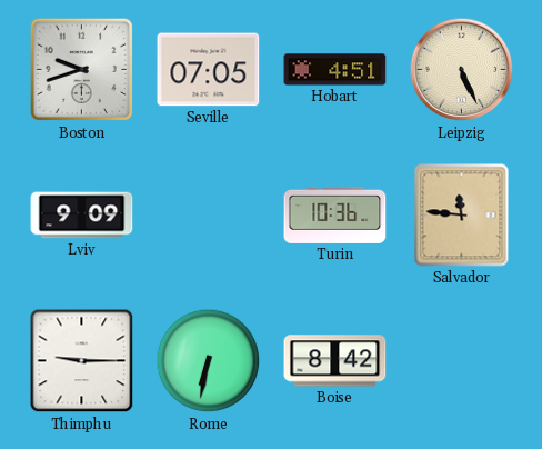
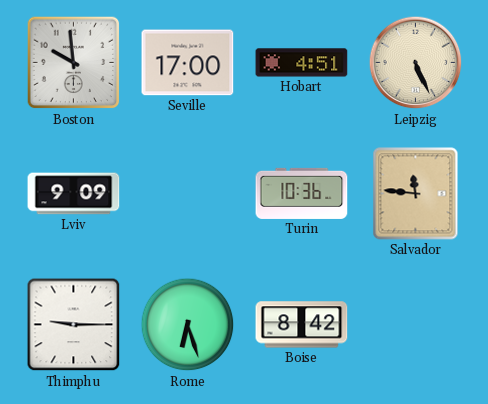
Boston: 9:42 -> 9:59
Seville: 07:05 -> 17:00
Rome: 6:32 -> 6:27
